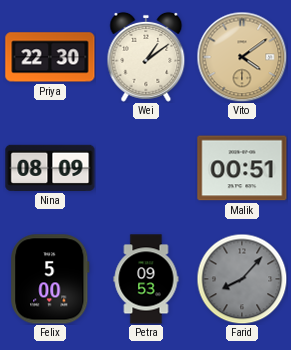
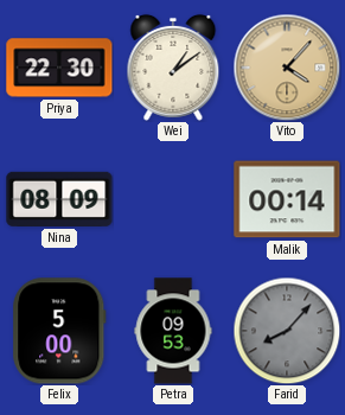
Vito: 4:09 -> 4:07
Malik: 00:51 -> 00:14
